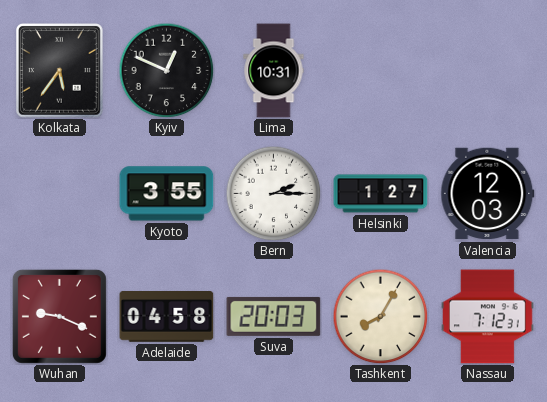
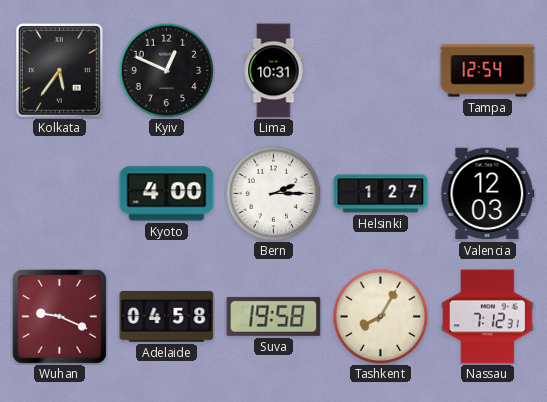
Tampa: none -> 12:54
Kyoto: 3:55 -> 4:00
Suva: 20:03 -> 19:58
